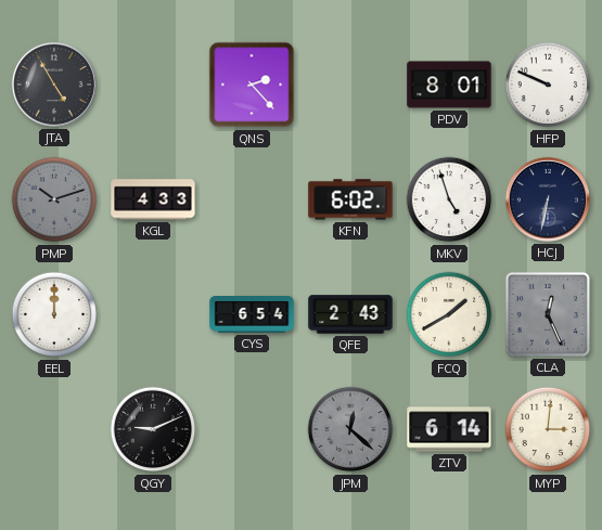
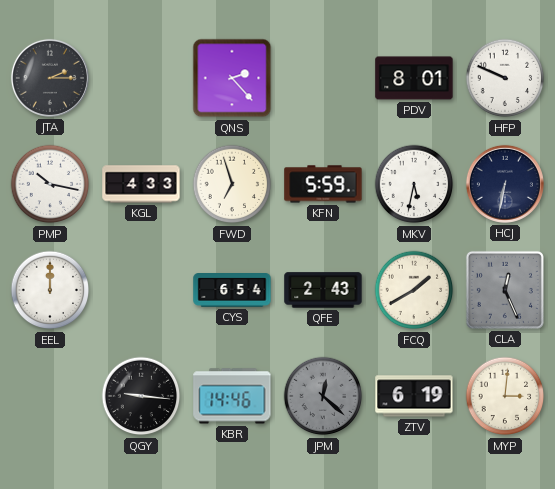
JTA: 4:55 -> 2:15
PMP: 10:12 -> 10:17
PMP dial: grey -> white
FWD: none -> 6:57
KFN: 6:02 -> 5:59
MKV: 4:57 -> 5:32
QGY: 9:11 -> 9:16
KBR: none -> 14:46
ZTV: 6:14 -> 6:19
